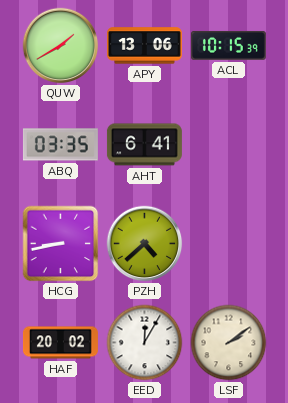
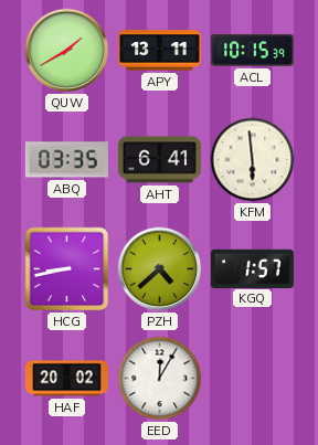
APY: 13:06 -> 13:11
KFM: none -> 5:59
KGQ: none -> 1:57
LSF: 2:09 -> none
